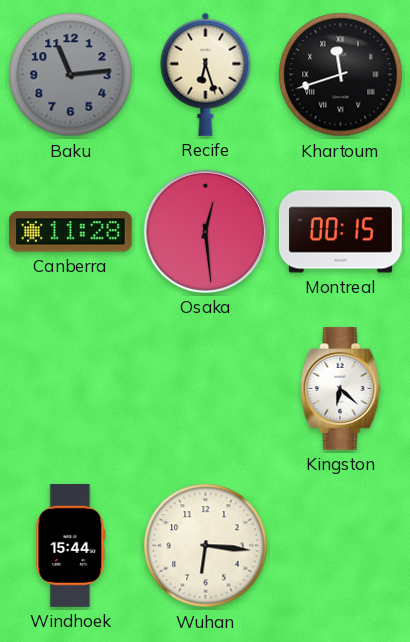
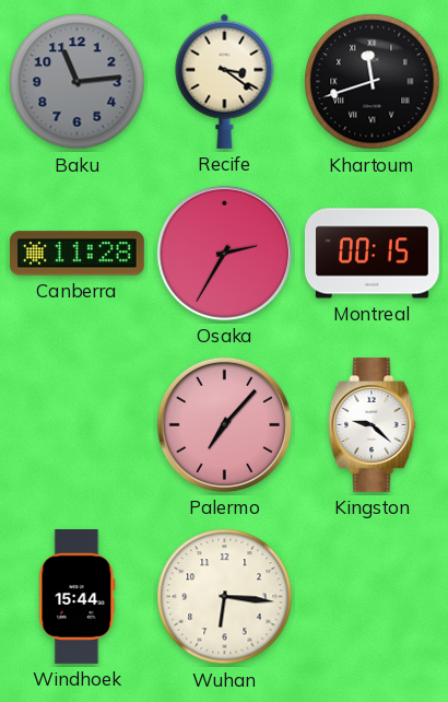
Recife: 6:27 -> 3:21
Osaka: 12:29 -> 2:35
Palermo: none -> 7:07
Kingston: 6:22 -> 9:22
